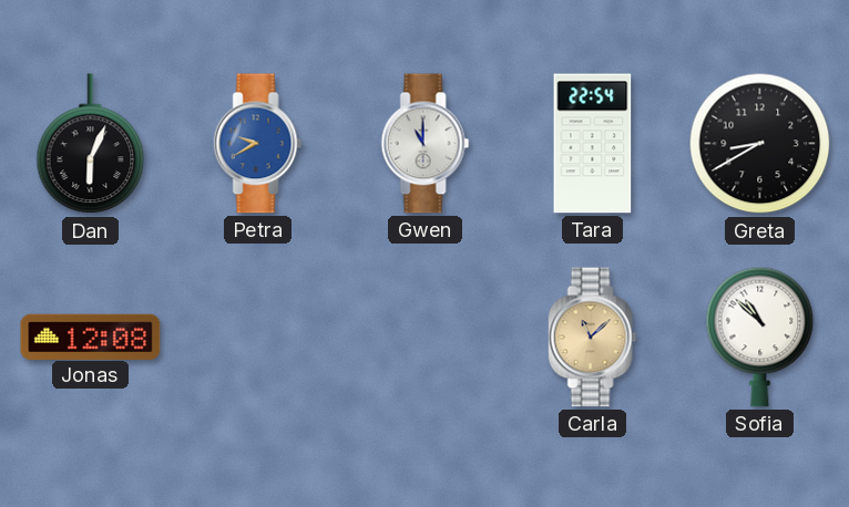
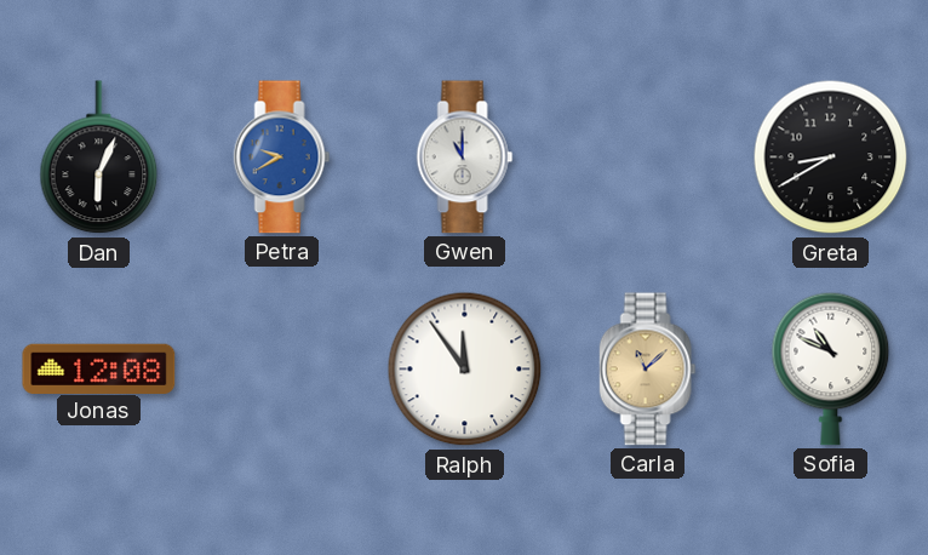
Tara: 22:54 -> none
Ralph: none -> 11:54
Sofia: 10:52 -> 10:49
